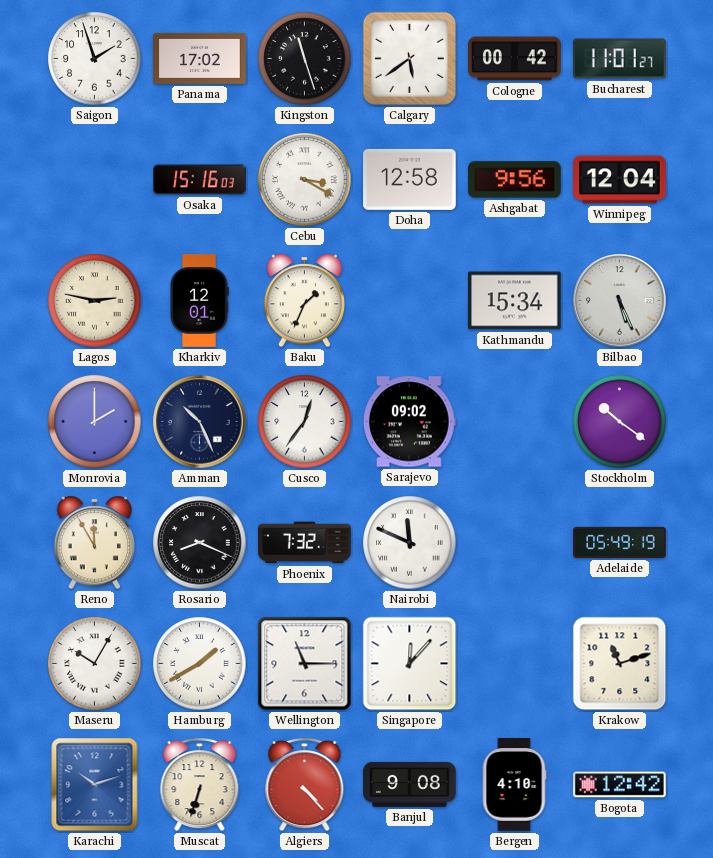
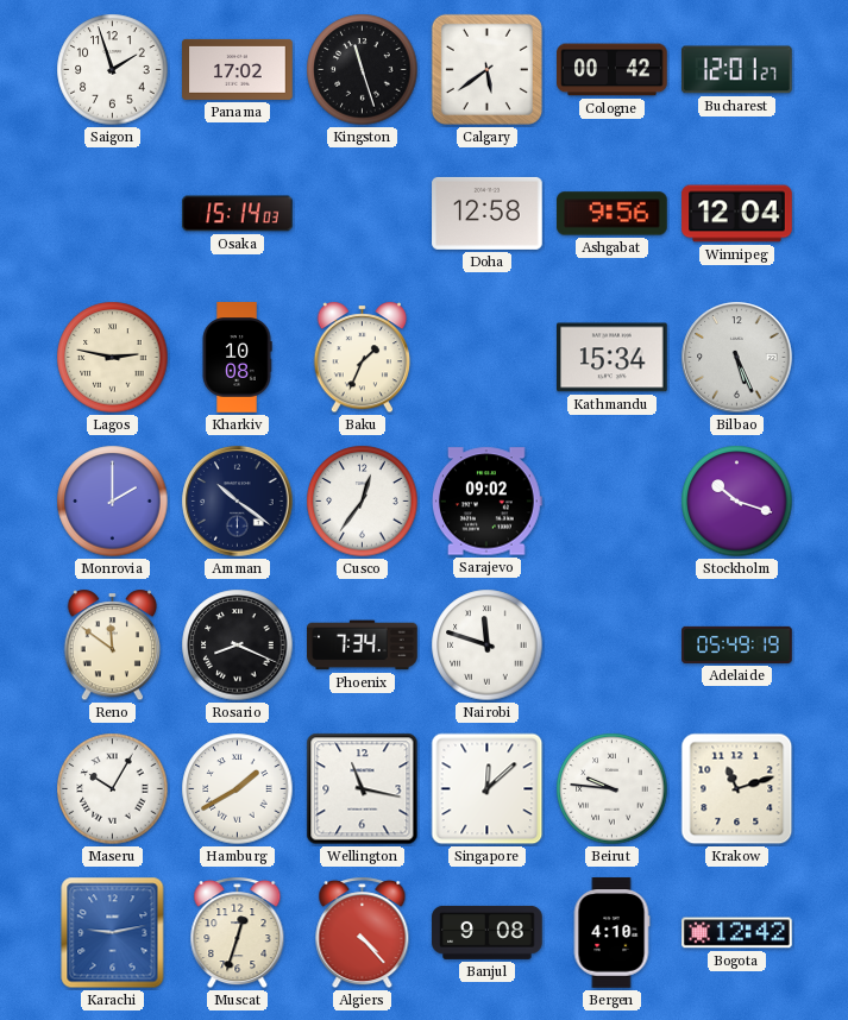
Bucharest: 11:01 -> 12:01
Osaka: 15:16 -> 15:14
Cebu: 3:20 -> none
Kharkiv: 12:01 -> 10:08
Amman: 10:26 -> 10:21
Stockholm: 10:21 -> 10:18
Reno: 11:55 -> 11:51
Phoenix: 7:32 -> 7:34
Nairobi: 11:49 -> 11:48
Wellington: 11:15 -> 11:17
Singapore: 12:07 -> 12:08
Beirut: none -> 9:46
Karachi: 10:12 -> 9:13
Muscat: 6:33 -> 12:33
